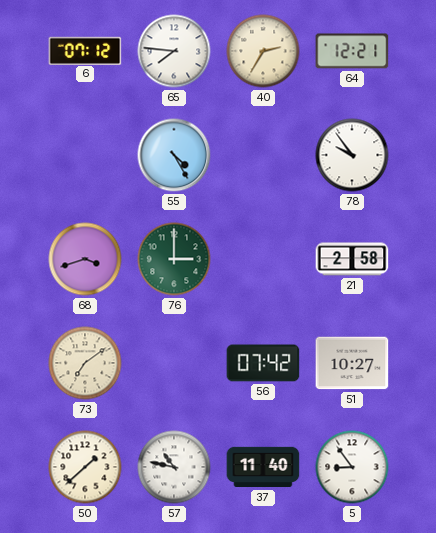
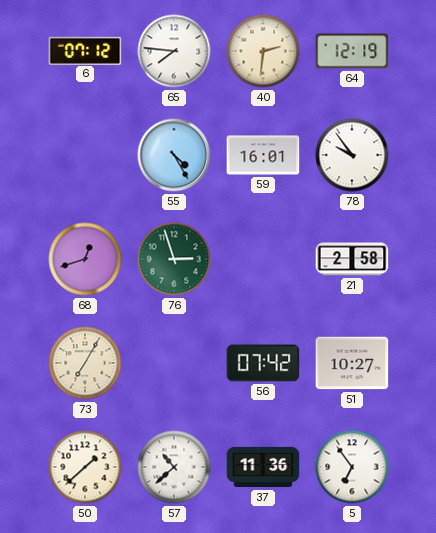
40: 2:35 -> 2:31
64: 12:21 -> 12:19
59: none -> 16:01
68: 3:42 -> 12:42
76: 3:00 -> 2:57
73: 7:09 -> 7:05
57: 10:47 -> 10:38
37: 11:40 -> 11:36
5: 8:54 -> 6:54
